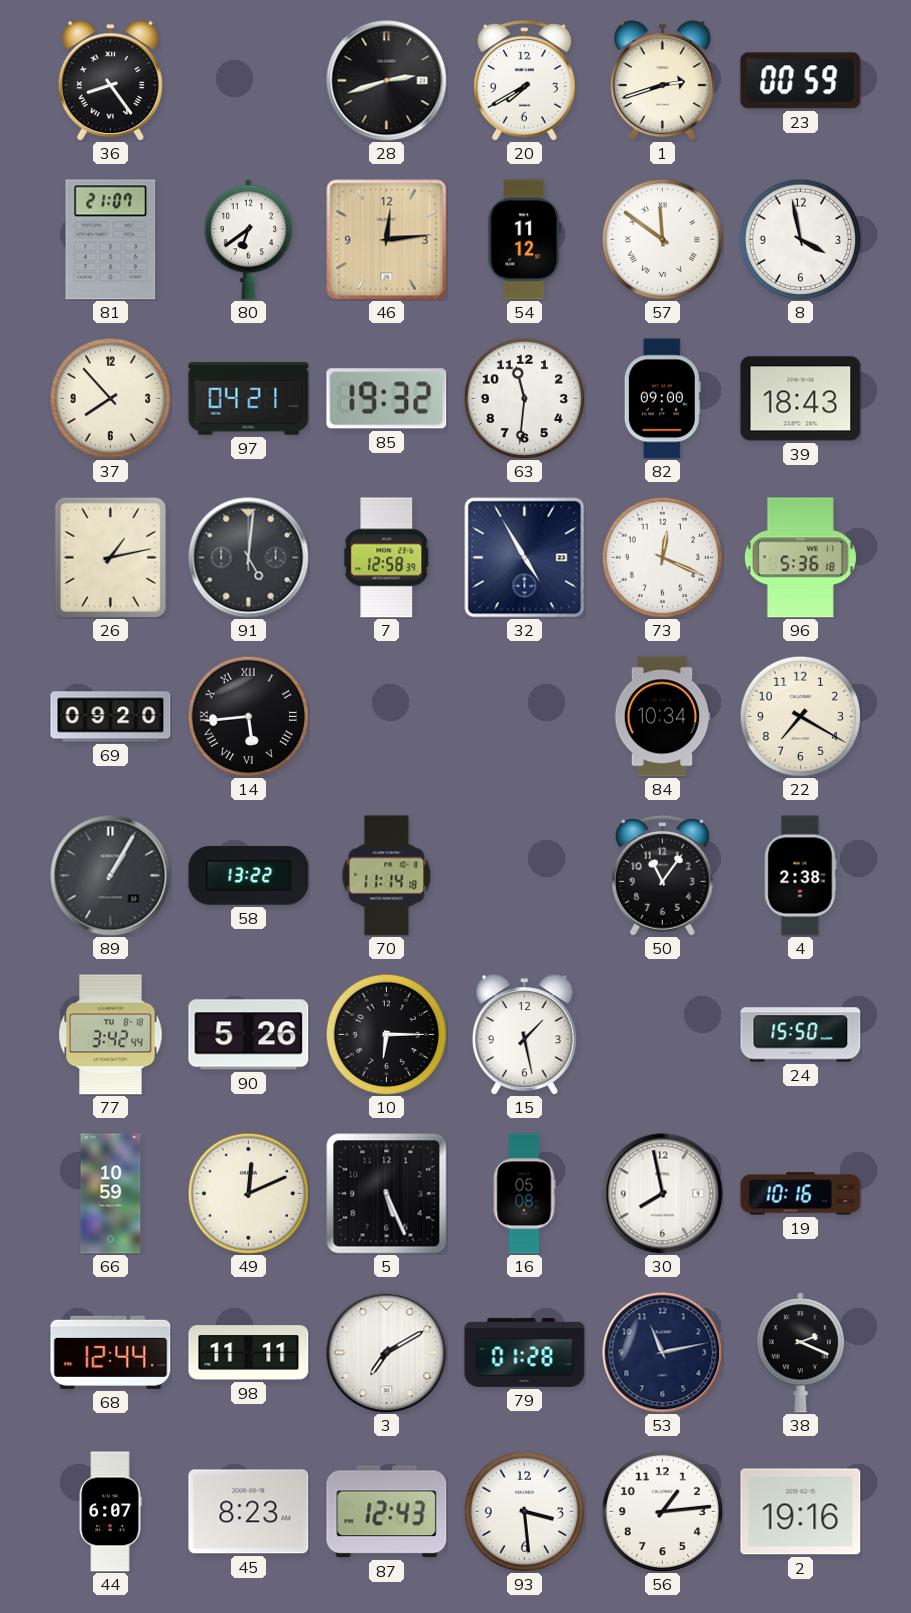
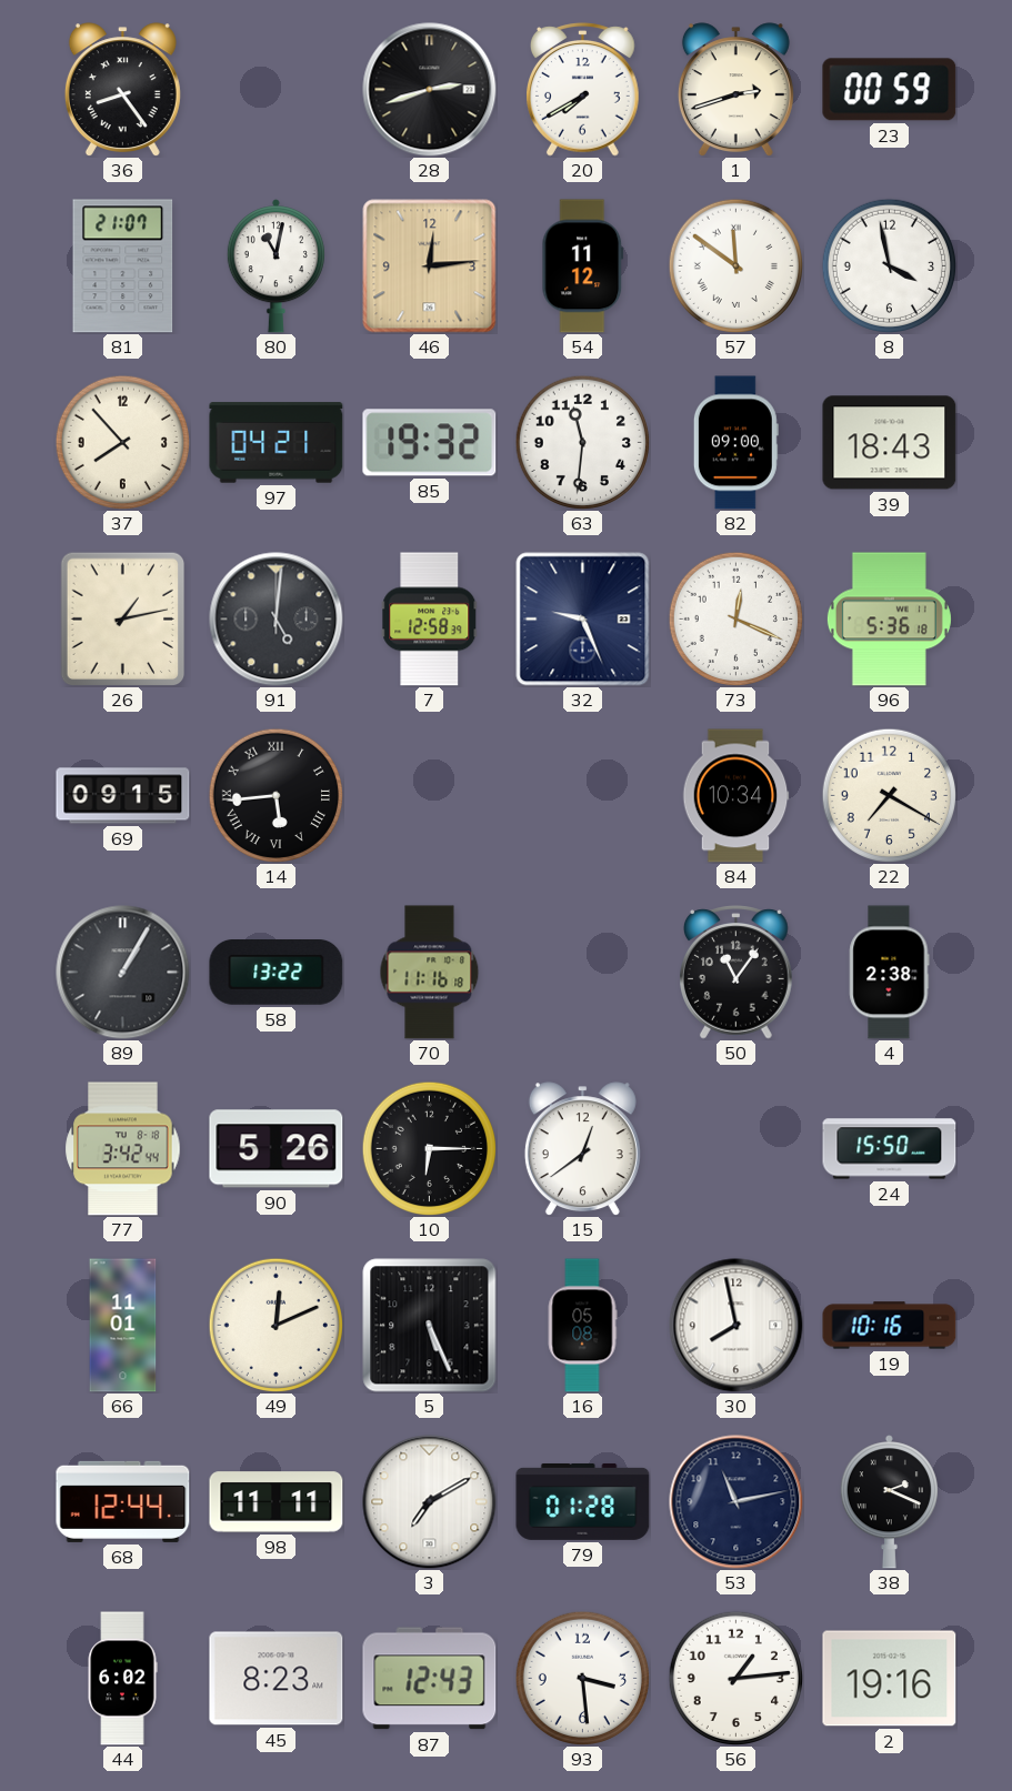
80: 6:39 -> 11:02
32: 4:55 -> 9:26
69: 09:20 -> 09:15
70: 11:14 -> 11:16
15: 1:28 -> 12:39
66: 10:59 -> 11:01
44: 6:07 -> 6:02
